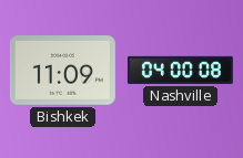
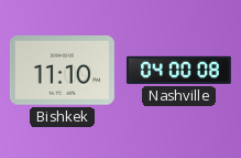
Bishkek: 11:09 -> 11:10
